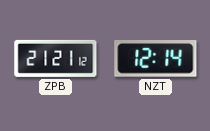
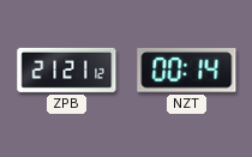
NZT: 12:14 -> 00:14
